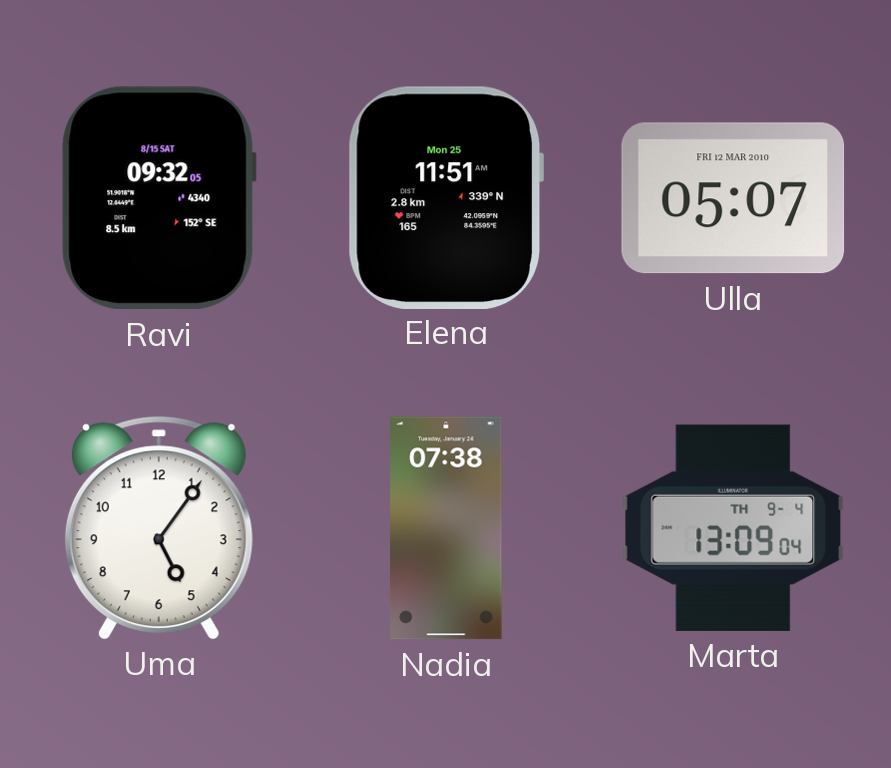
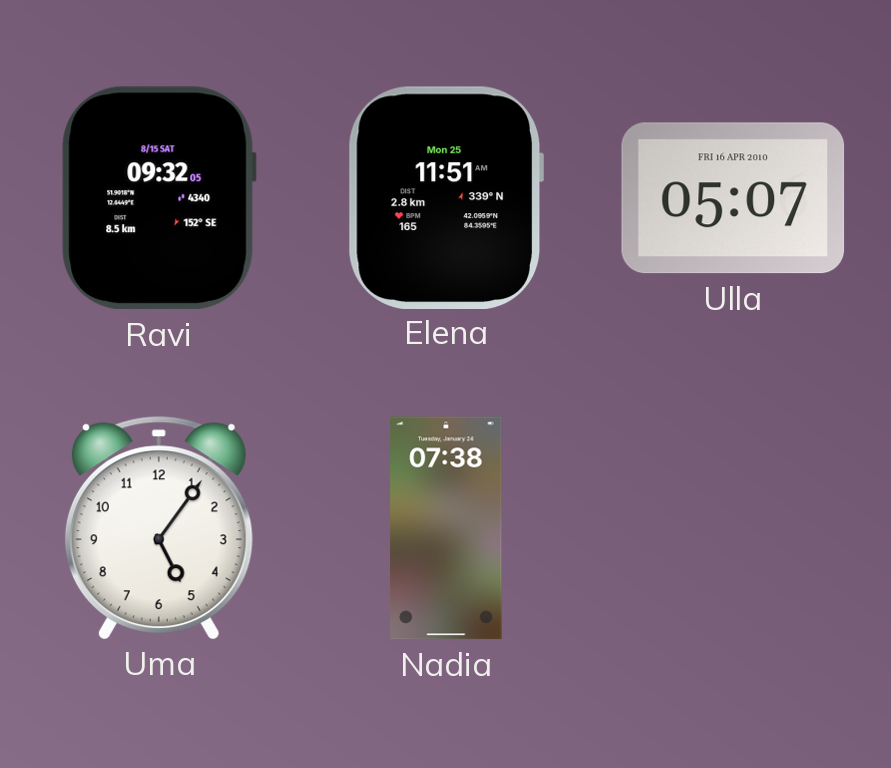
Ulla date: FRI 12 MAR 2010 -> FRI 16 APR 2010
Marta: 13:09 -> none
